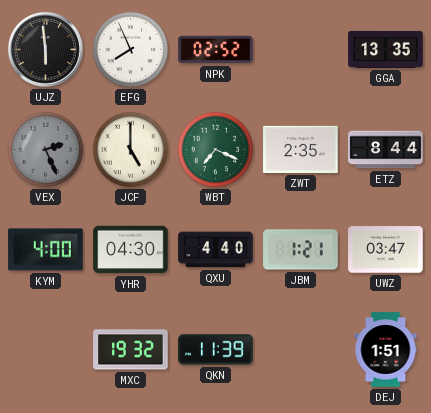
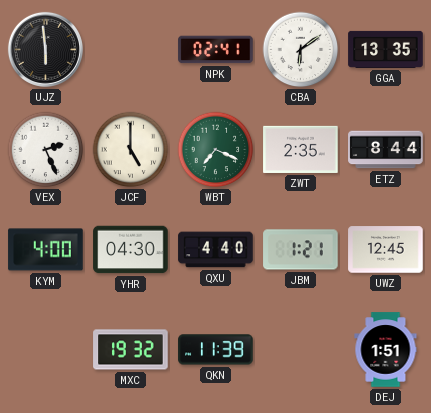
EFG: 7:56 -> none
NPK: 02:52 -> 02:41
CBA: none -> 6:09
VEX dial: grey -> white
UWZ: 03:47 -> 12:45
